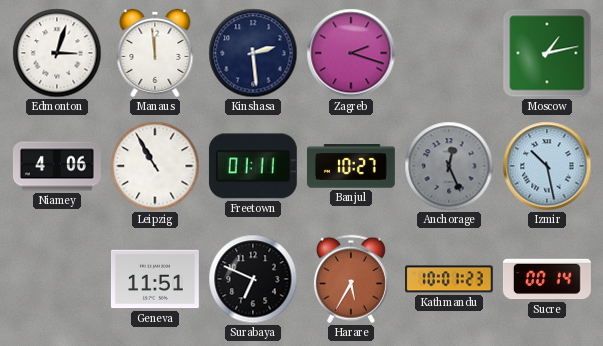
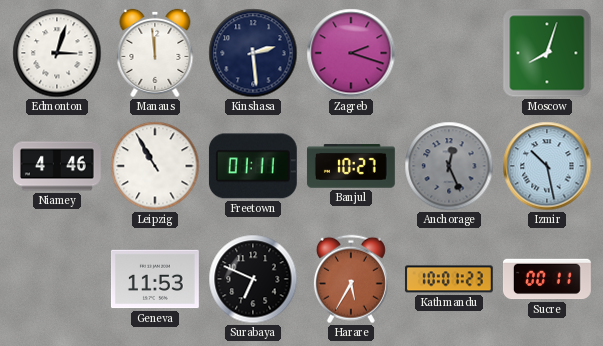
Moscow: 1:13 -> 8:03
Niamey: 4:06 -> 4:46
Geneva: 11:51 -> 11:53
Sucre: 00:14 -> 00:11
